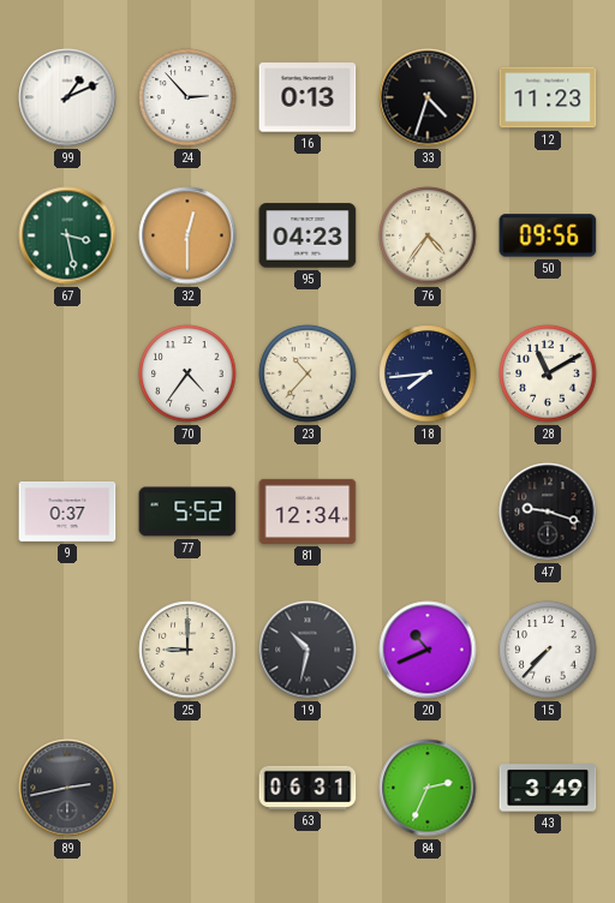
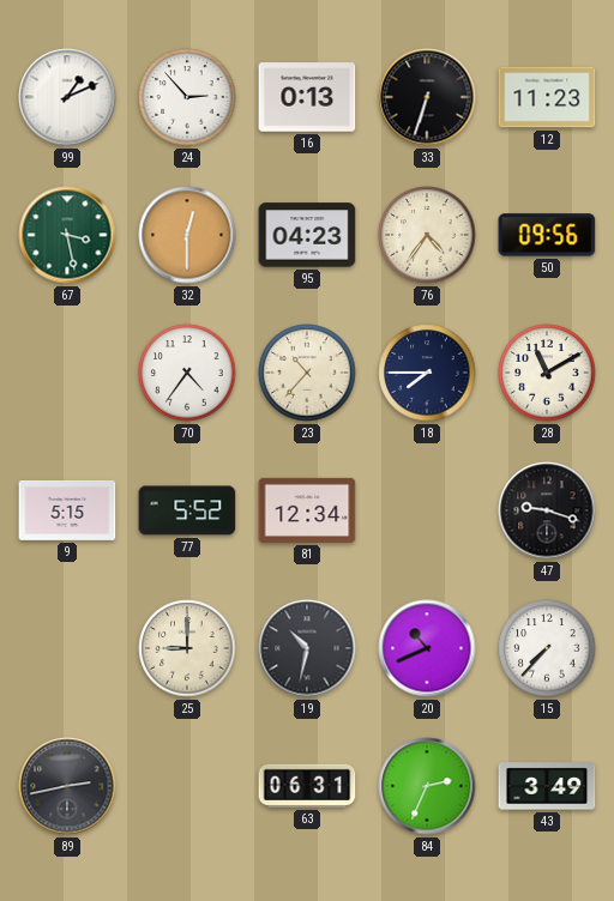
33: 4:33 -> 6:33
18: 7:44 -> 7:45
9: 0:37 -> 5:15
